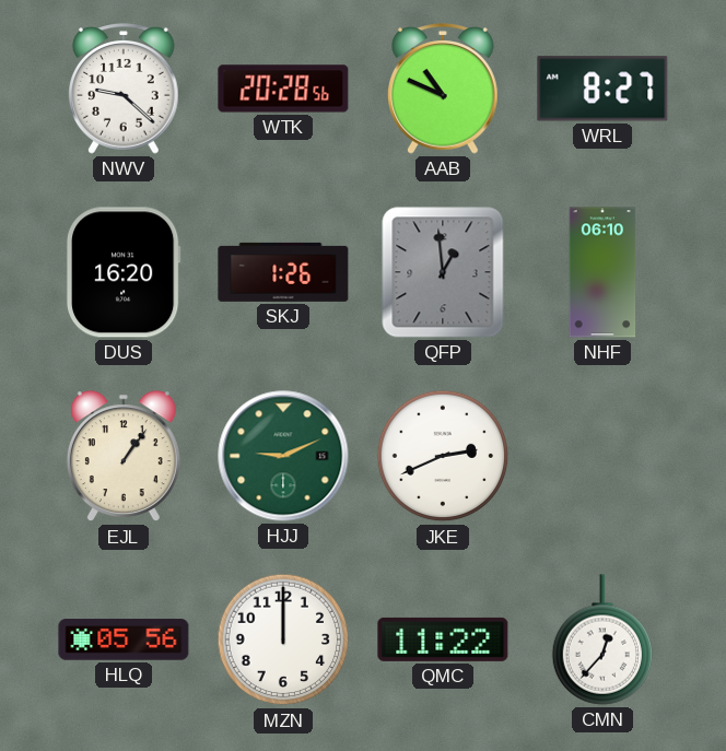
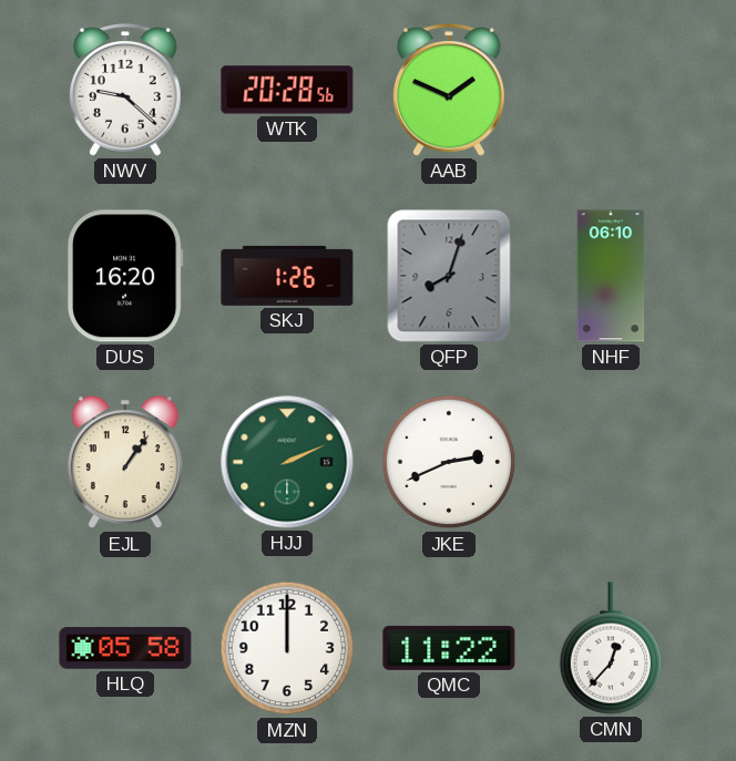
AAB: 10:49 -> 1:49
WRL: 8:27 -> none
QFP: 12:59 -> 8:03
HJJ: 9:11 -> 2:11
HLQ: 05:56 -> 05:58
